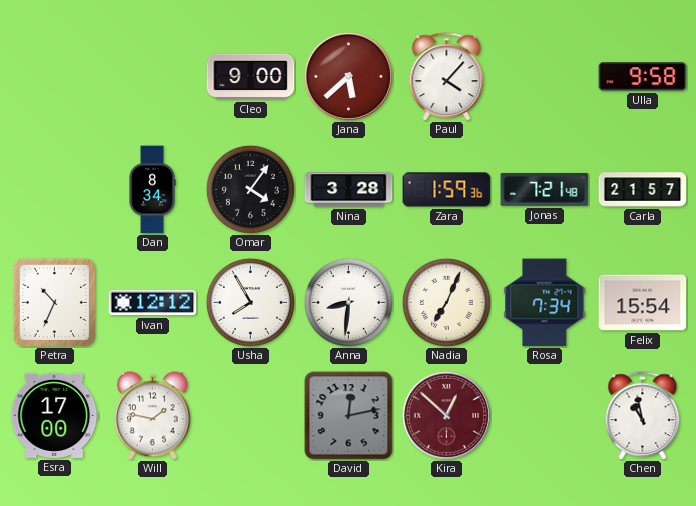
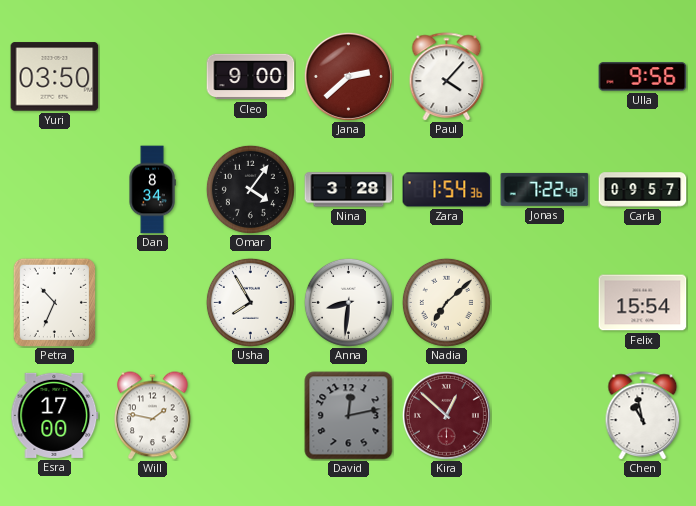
Yuri: none -> 03:50
Jana: 5:38 -> 2:38
Ulla: 9:58 -> 9:56
Zara: 1:59 -> 1:54
Jonas: 7:21 -> 7:22
Carla: 21:57 -> 09:57
Ivan: 12:12 -> none
Nadia: 7:04 -> 7:08
Rosa: 7:34 -> none
